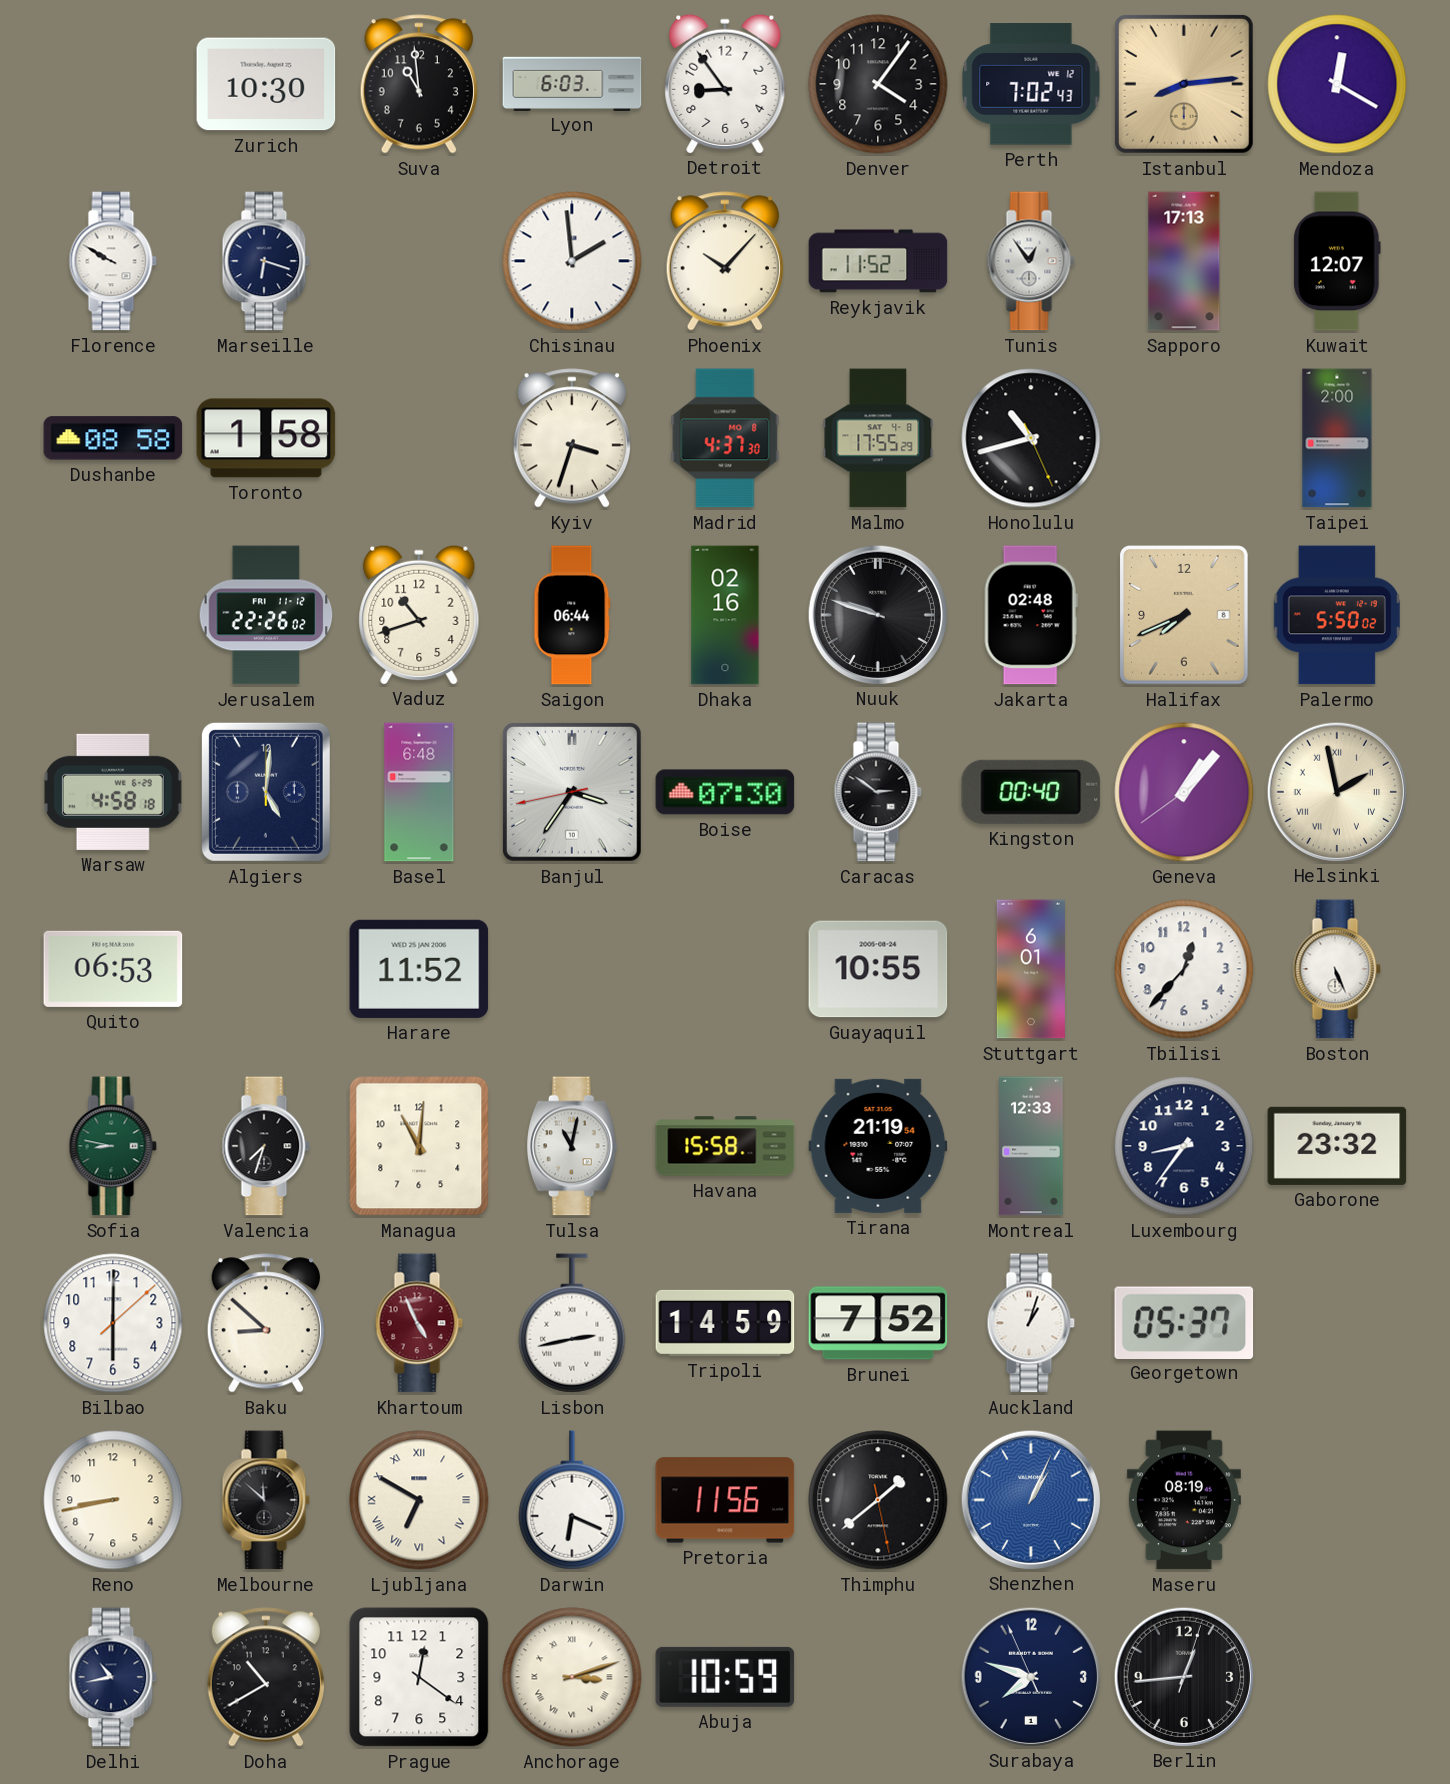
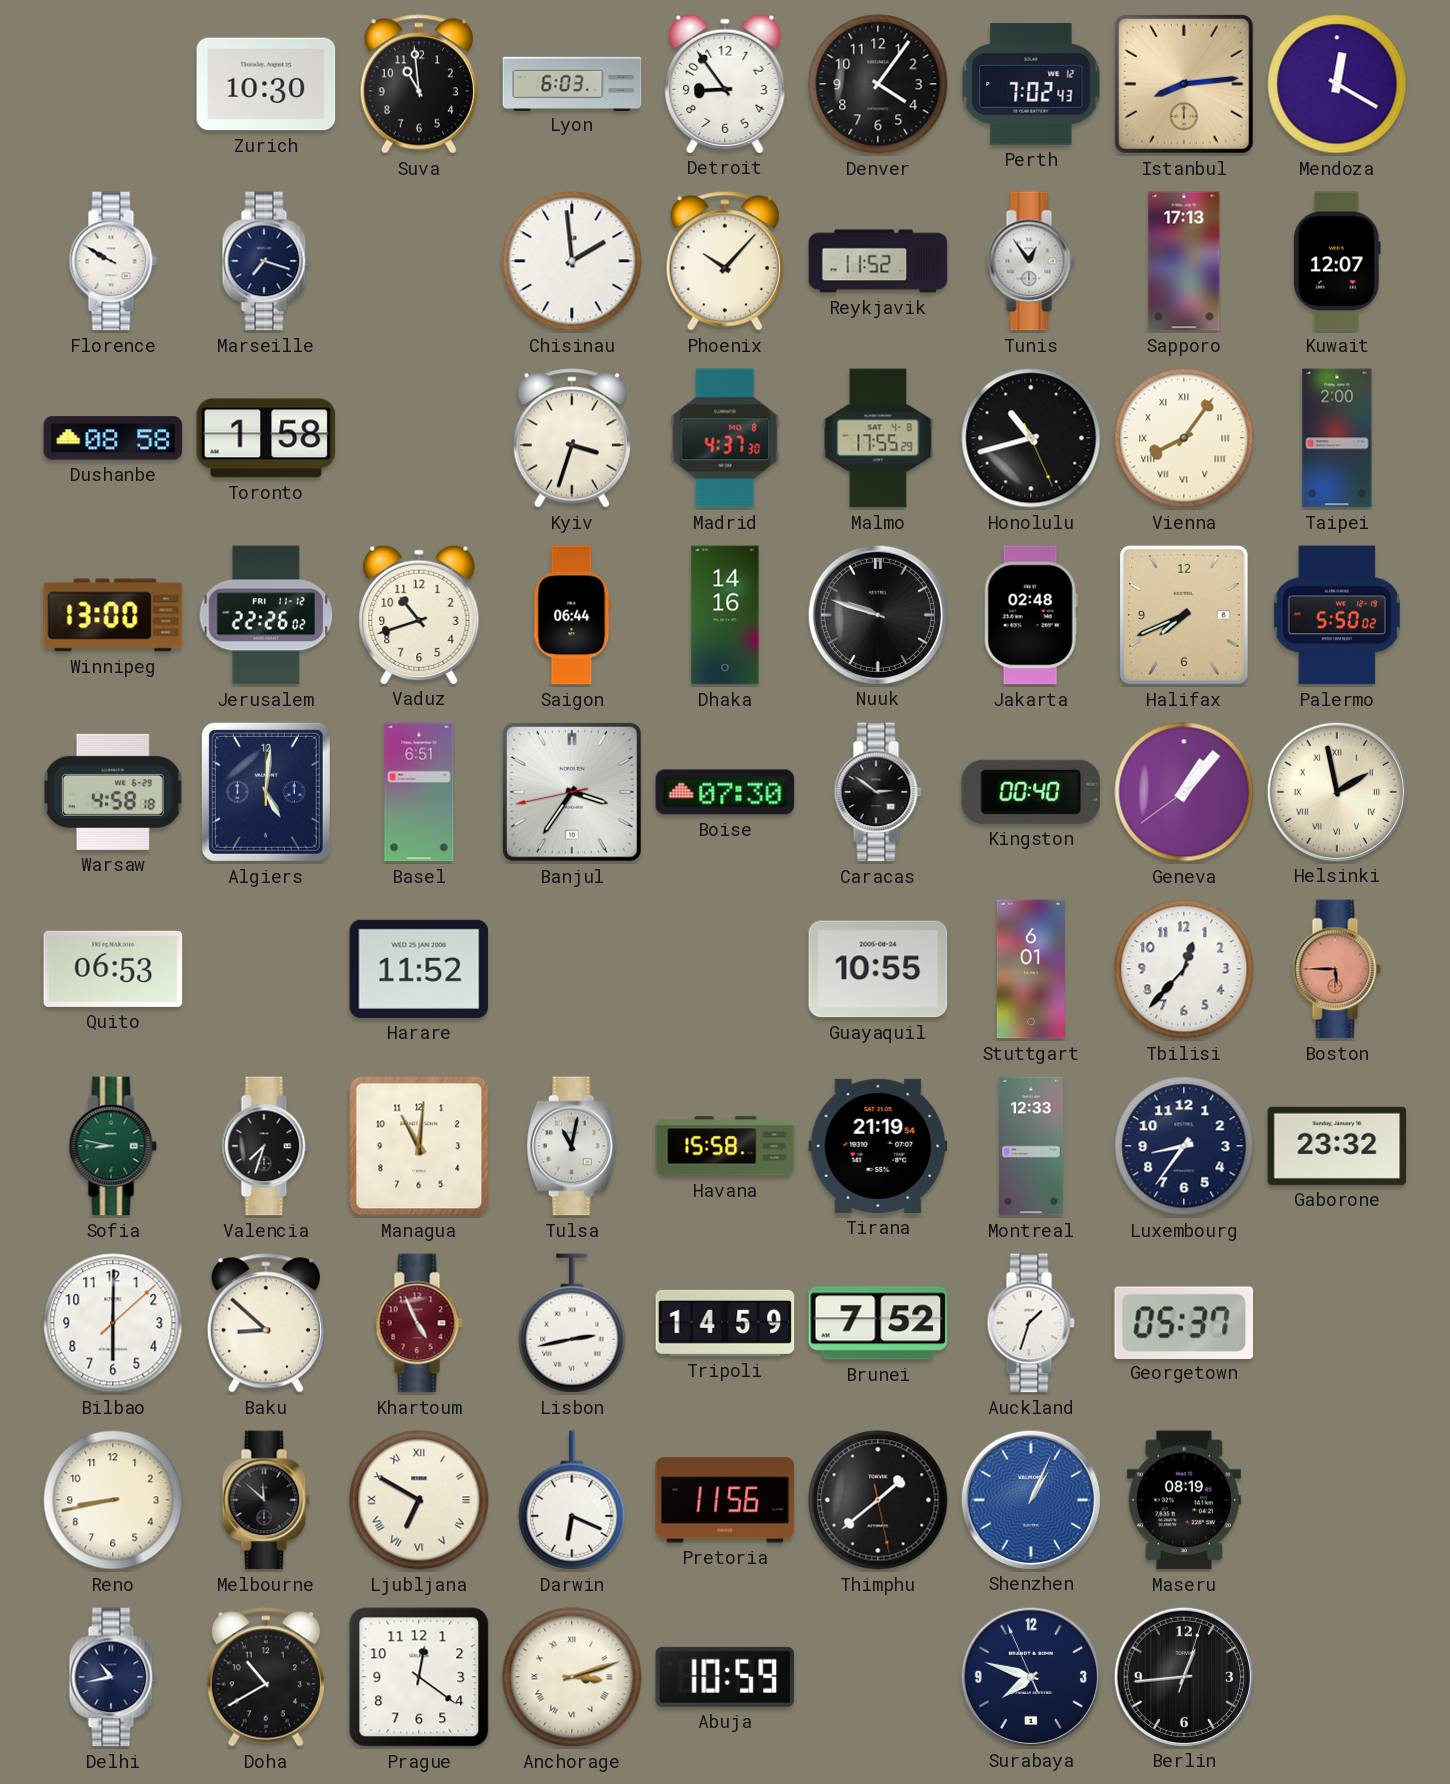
Marseille: 6:18 -> 7:18
Vienna: none -> 8:06
Winnipeg: none -> 13:00
Dhaka: 02:16 -> 14:16
Basel: 6:48 -> 6:51
Boston: 5:26 -> 5:45
Boston dial: white -> salmon
Auckland: 1:03 -> 1:33
